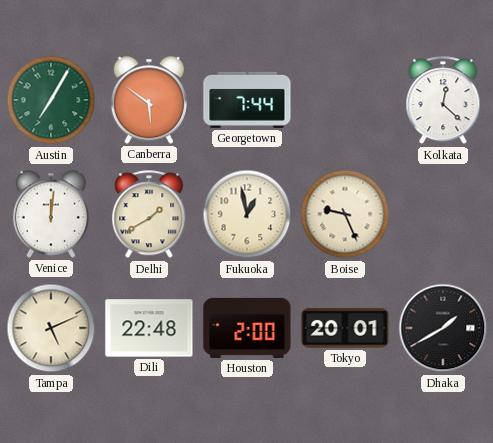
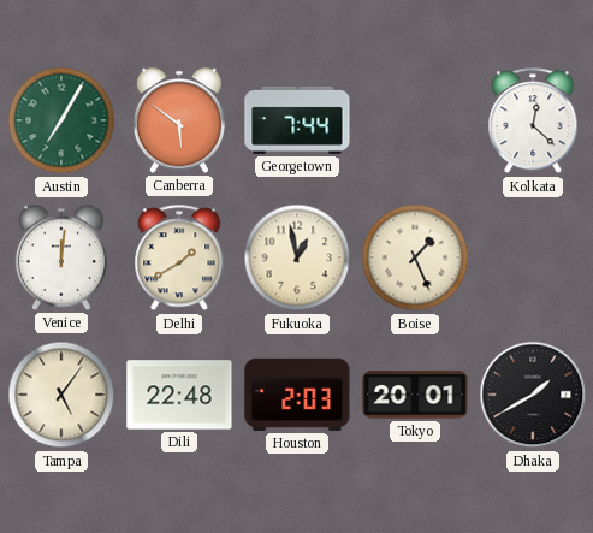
Boise: 9:26 -> 1:26
Tampa: 5:11 -> 5:06
Houston: 2:00 -> 2:03
